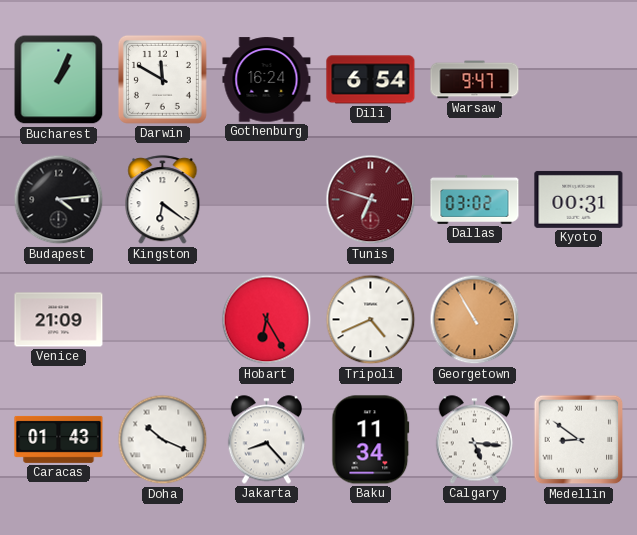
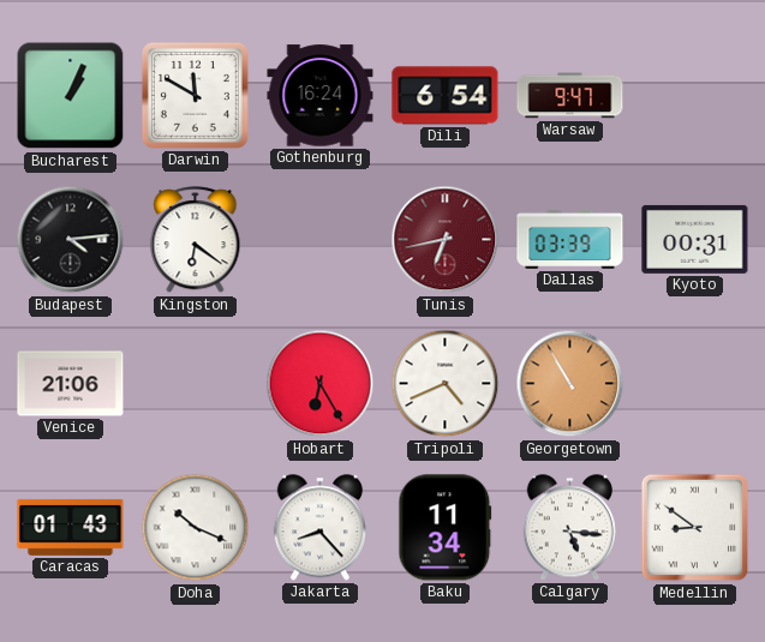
Tunis: 6:48 -> 6:43
Dallas: 03:02 -> 03:39
Venice: 21:09 -> 21:06
